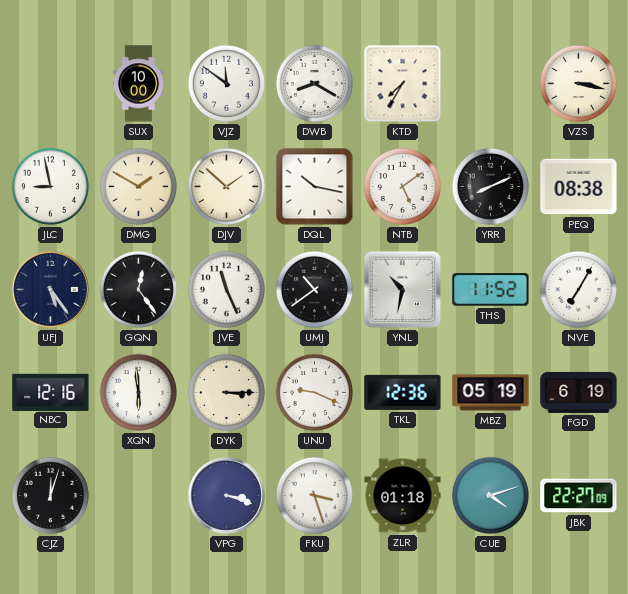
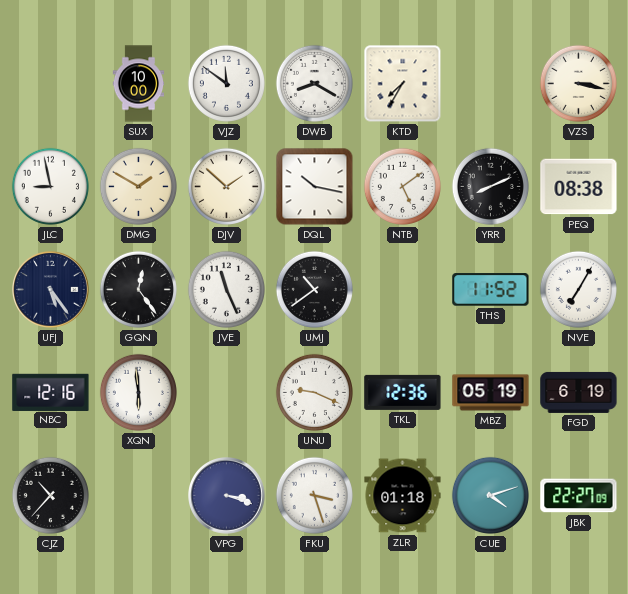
YNL: 10:32 -> none
DYK: 3:15 -> none
CJZ: 12:03 -> 10:37
